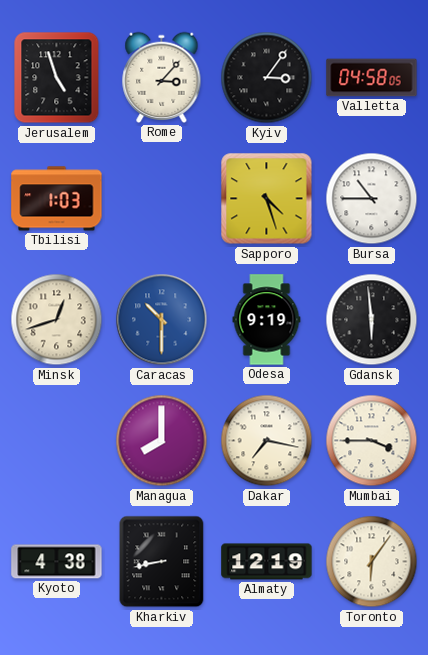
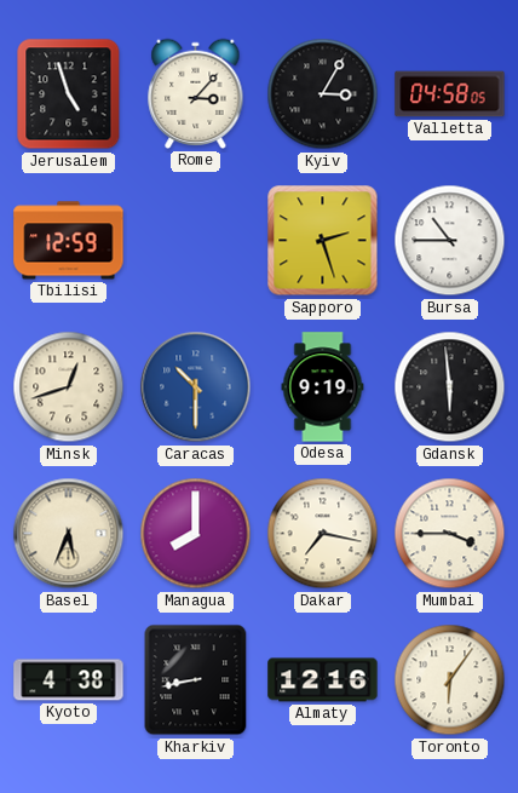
Kyiv: 3:06 -> 3:05
Tbilisi: 1:03 -> 12:59
Sapporo: 4:27 -> 2:27
Basel: none -> 5:34
Almaty: 12:19 -> 12:16
